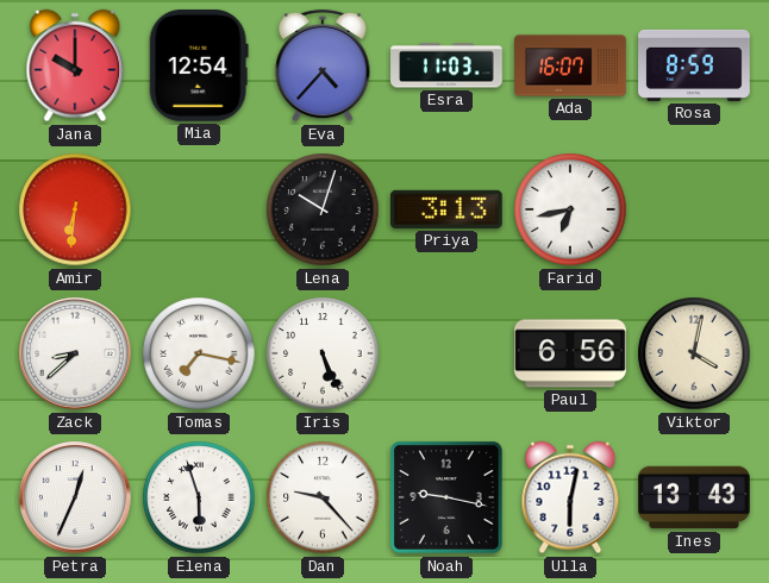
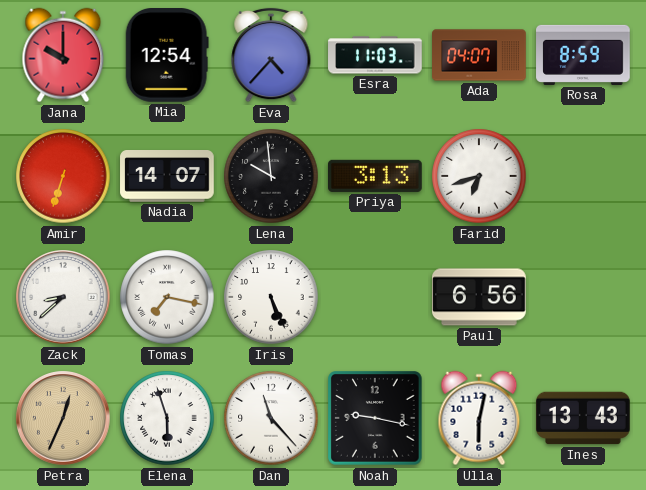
Ada: 16:07 -> 04:07
Amir: 6:31 -> 6:33
Nadia: none -> 14:07
Lena: 10:03 -> 9:59
Farid: 6:43 -> 6:42
Viktor: 4:02 -> none
Petra dial: white -> champagne
Dan: 9:23 -> 11:23
